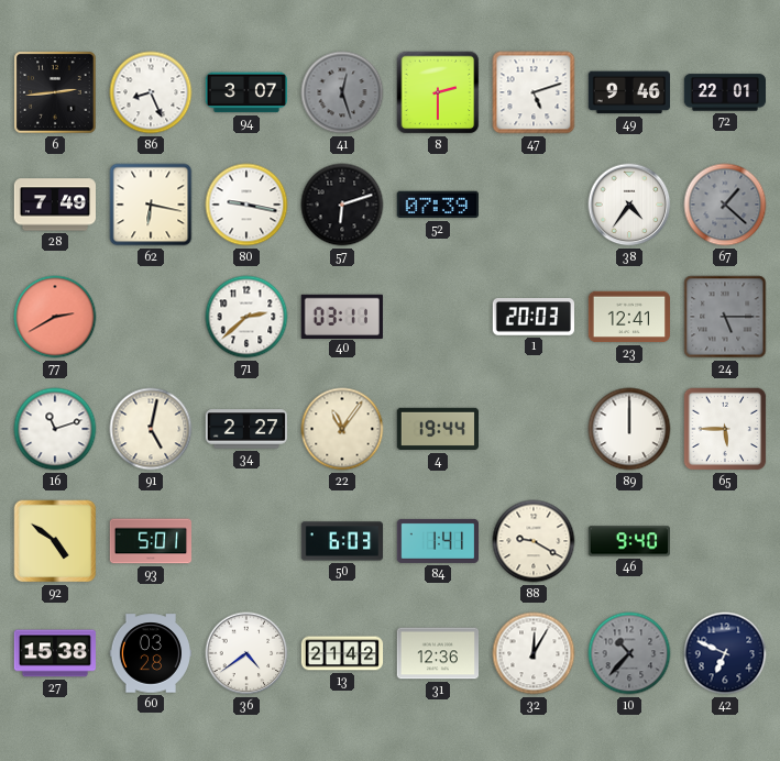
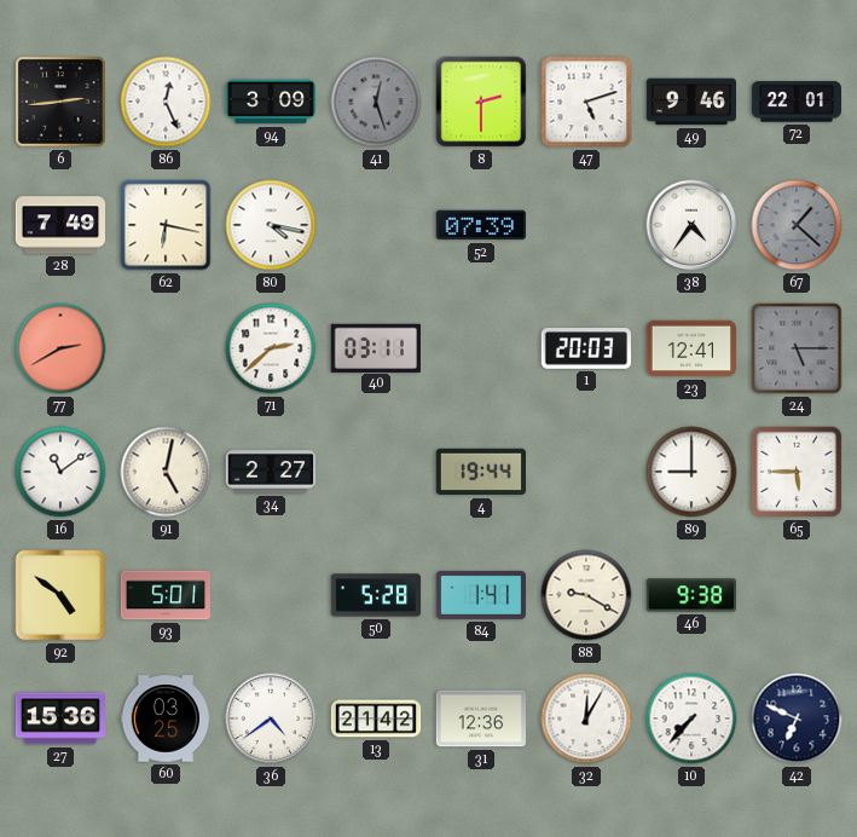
86: 8:26 -> 12:26
94: 3:07 -> 3:09
80: 9:17 -> 4:17
57: 6:12 -> none
16: 11:12 -> 11:09
22: 11:06 -> none
89: 12:00 -> 9:00
50: 6:03 -> 5:28
46: 9:40 -> 9:38
27: 15:38 -> 15:36
60: 03:28 -> 03:25
10: 10:37 -> 7:37
10 dial: grey -> white
